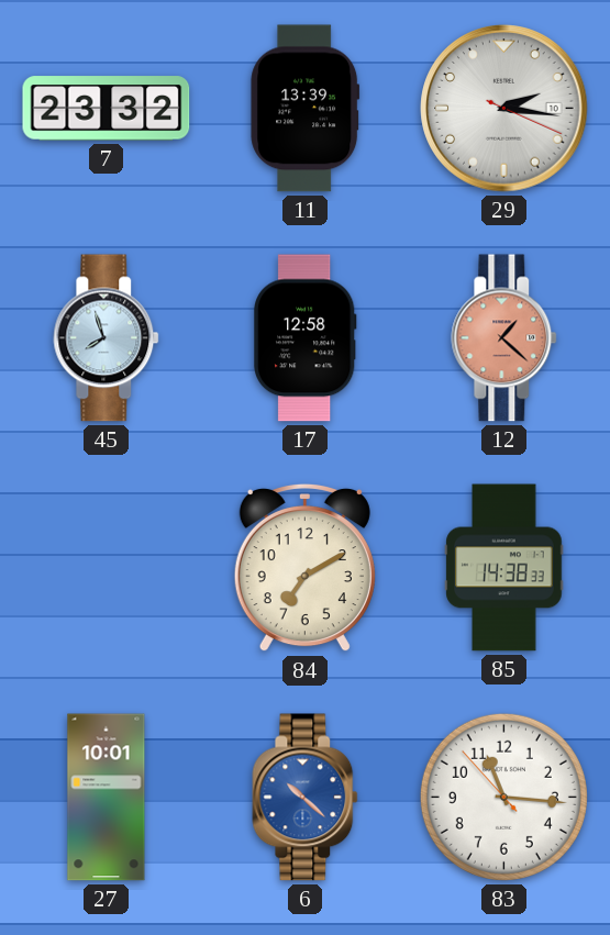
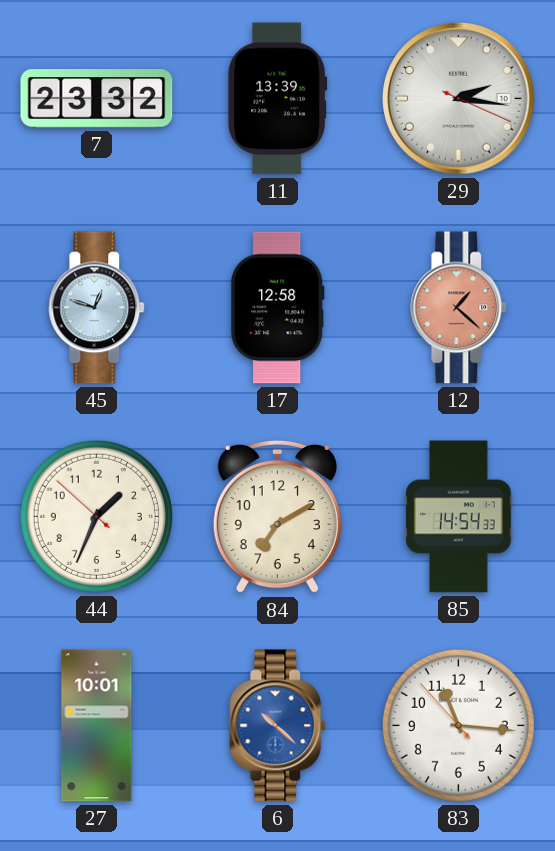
45: 7:57 -> 12:48
44: none -> 1:33
85: 14:38 -> 14:54
